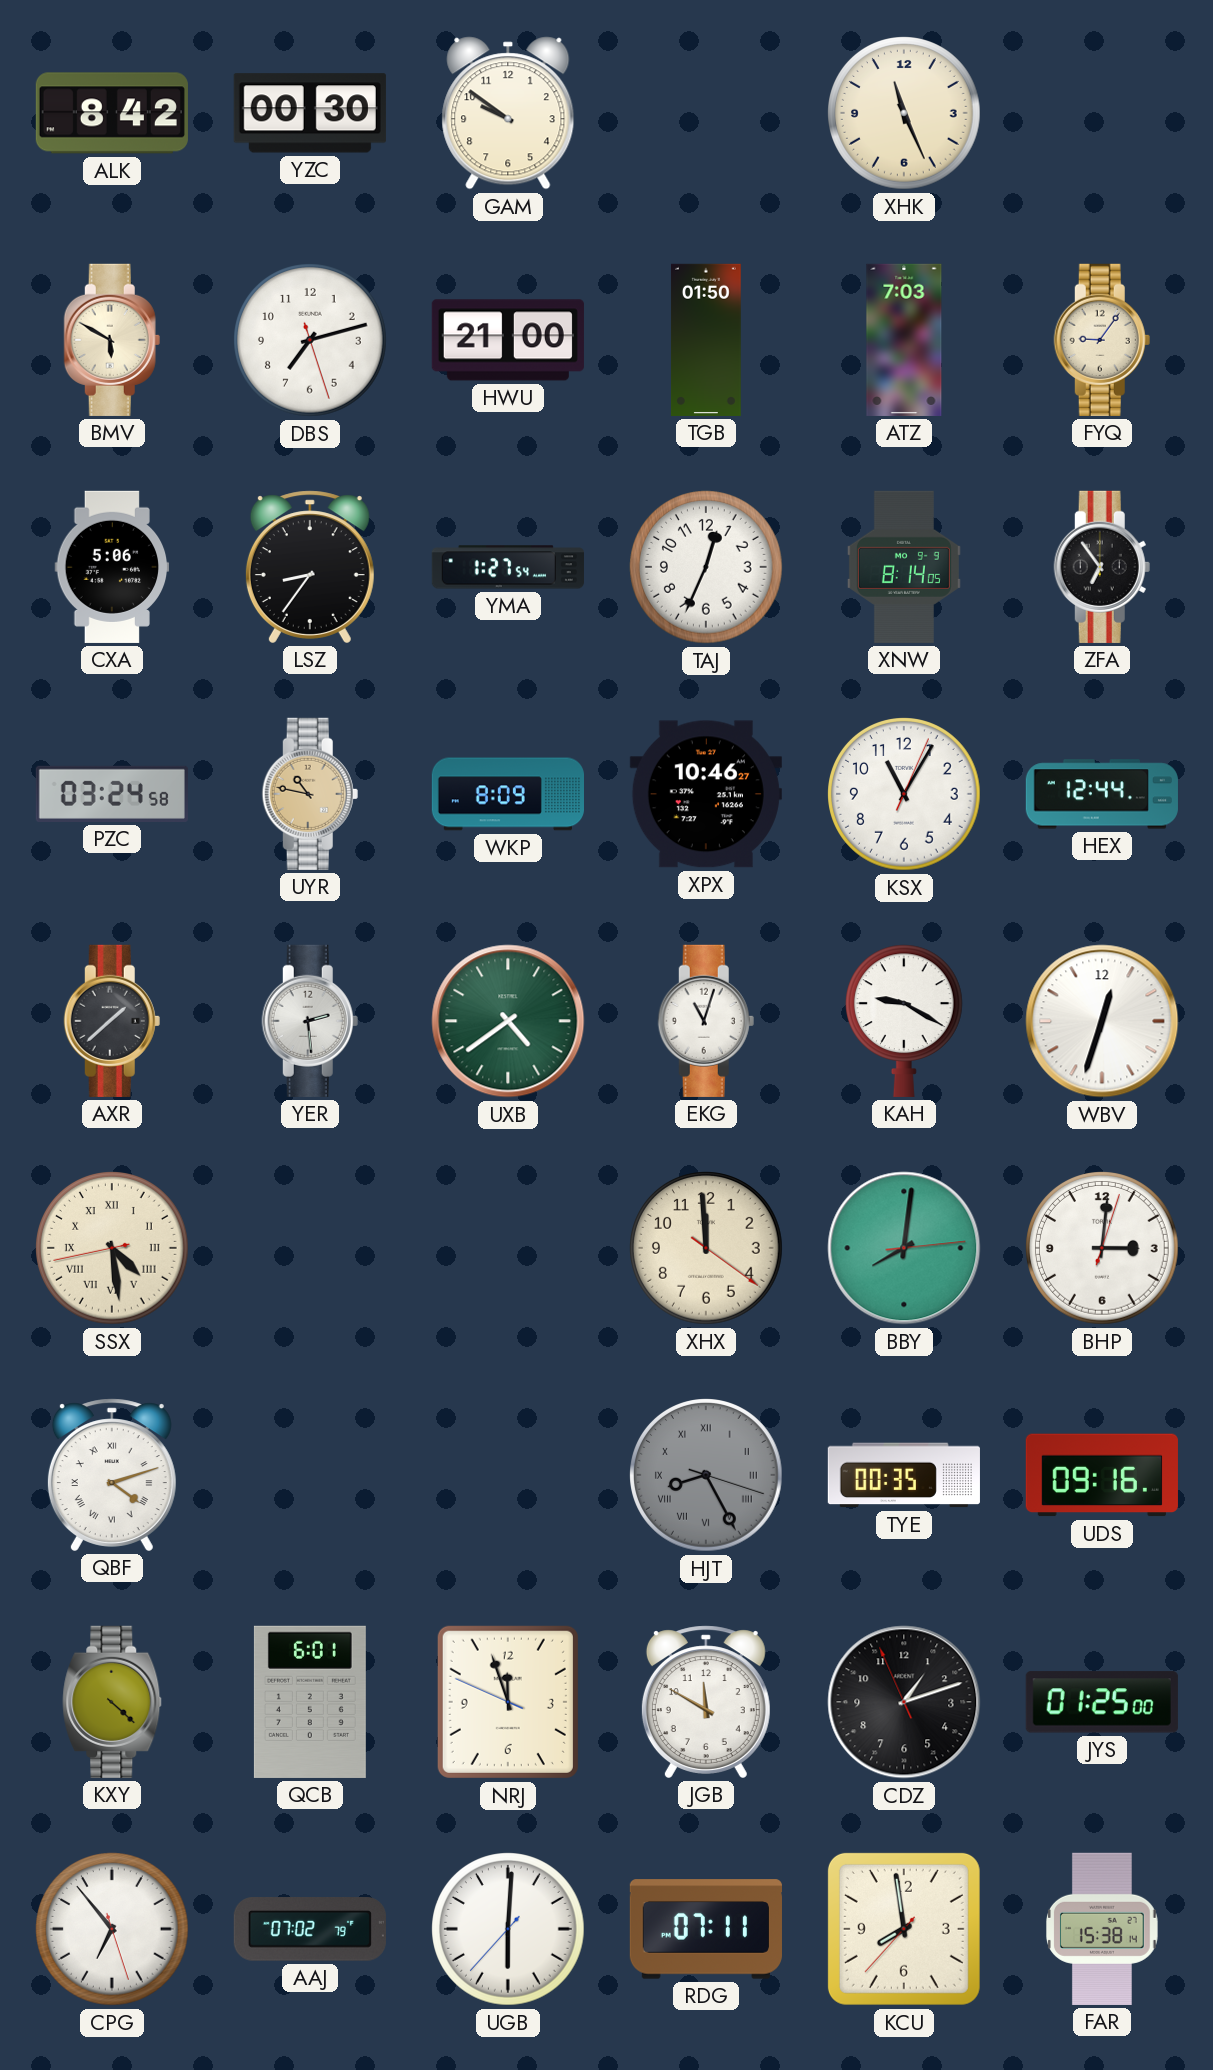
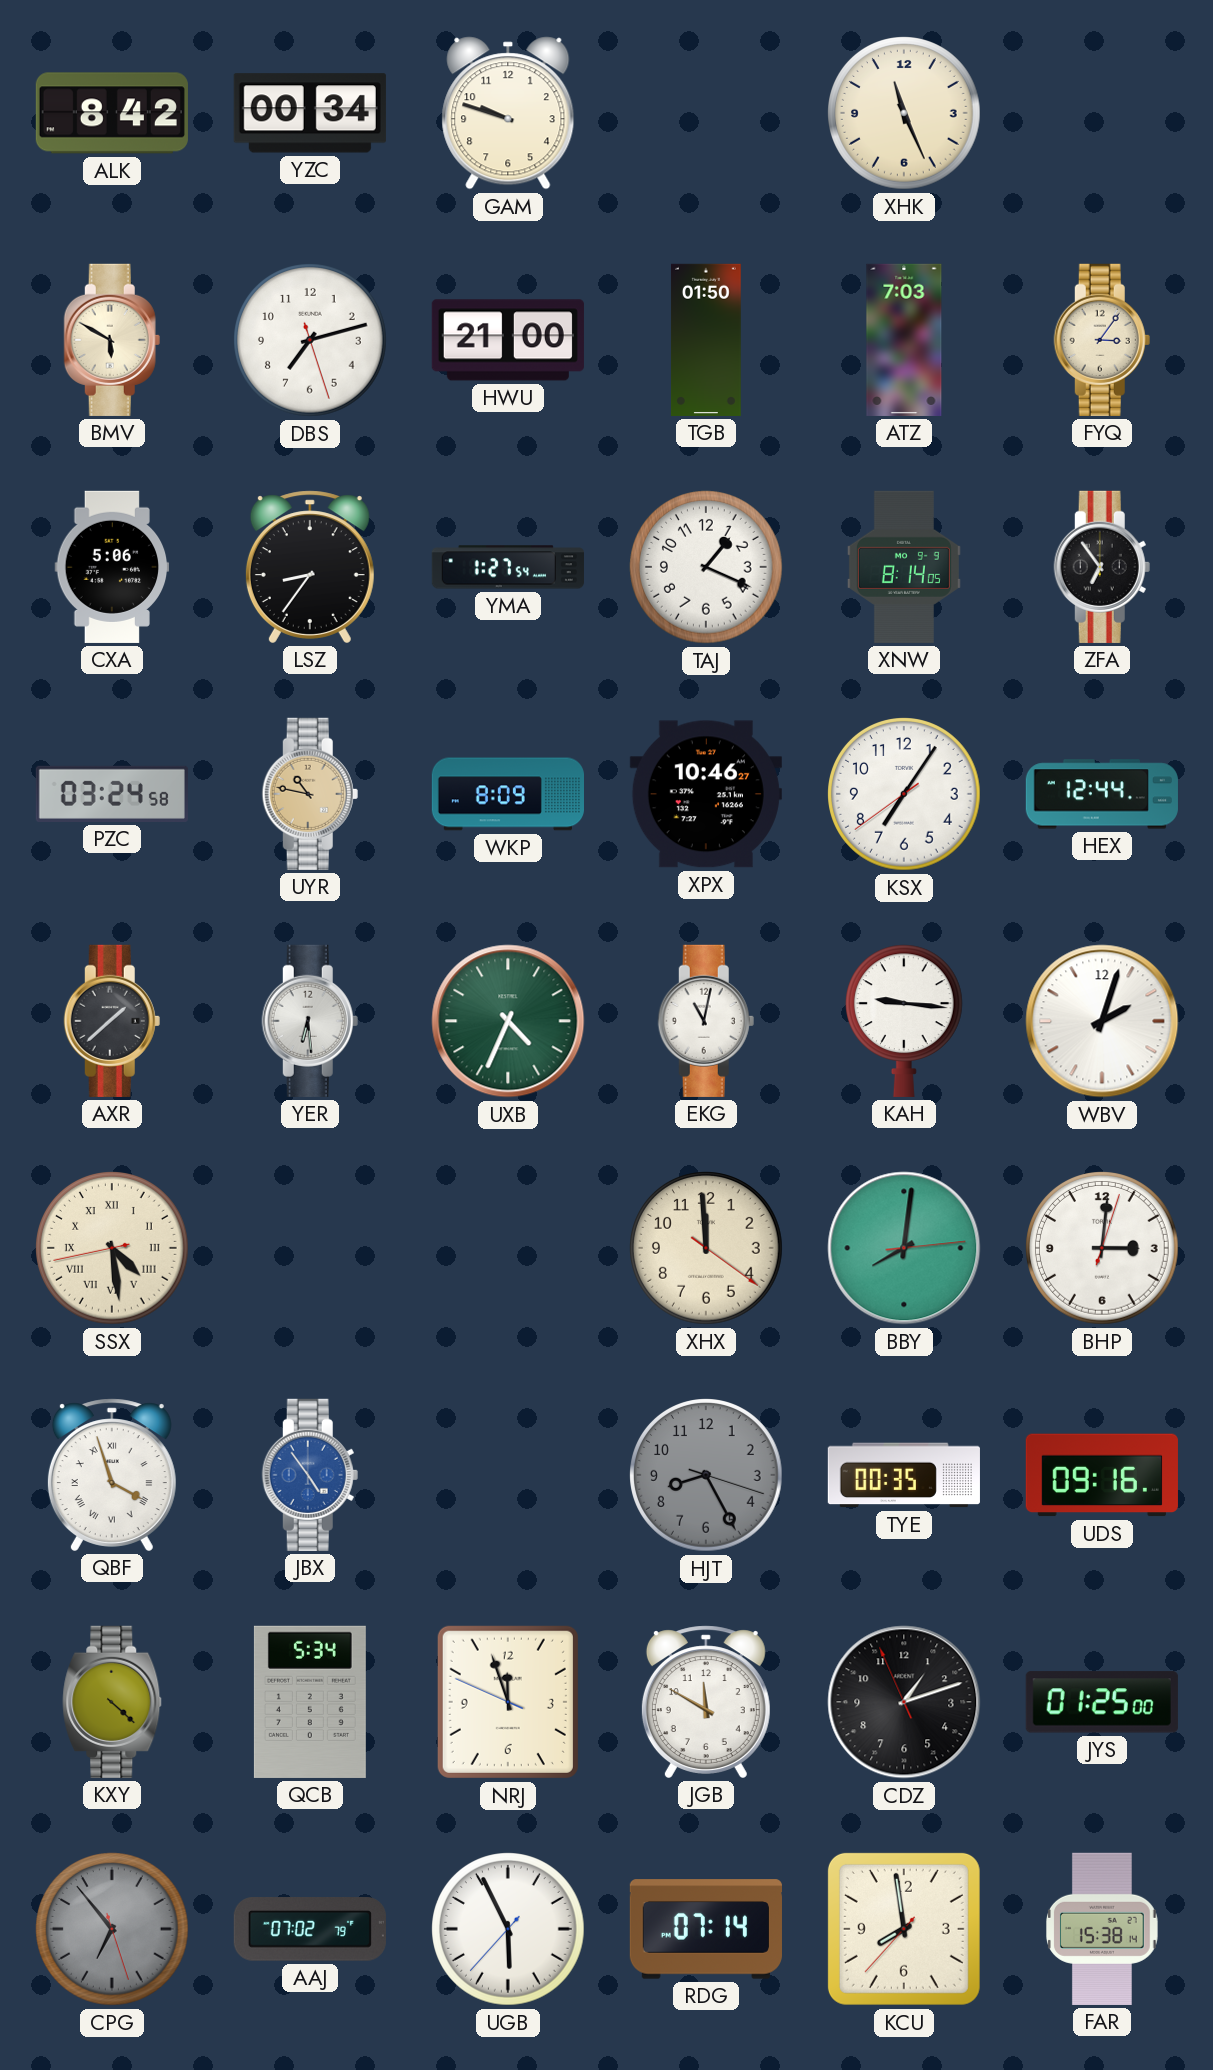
YZC: 00:30 -> 00:34
GAM: 9:51 -> 9:48
FYQ: 9:06 -> 3:06
TAJ: 12:34 -> 1:19
KSX: 11:05 -> 7:05
YER: 2:29 -> 6:29
UXB: 4:39 -> 4:34
EKG: 11:03 -> 11:02
KAH: 9:20 -> 9:16
WBV: 12:33 -> 2:03
QBF: 4:12 -> 3:57
JBX: none -> 4:54
HJT numerals: Roman -> Arabic
QCB: 6:01 -> 5:34
CPG dial: white -> grey
UGB: 6:00 -> 5:55
RDG: 07:11 -> 07:14
